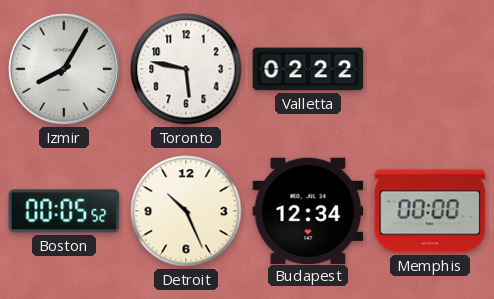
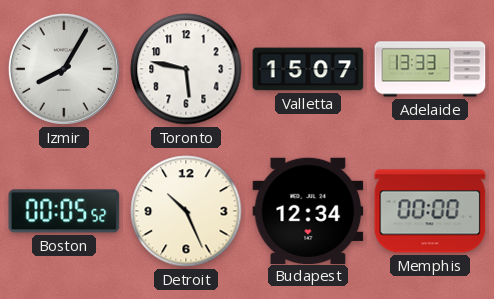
Valletta: 02:22 -> 15:07
Adelaide: none -> 13:33
